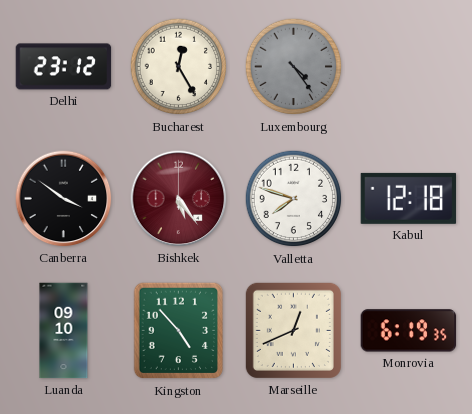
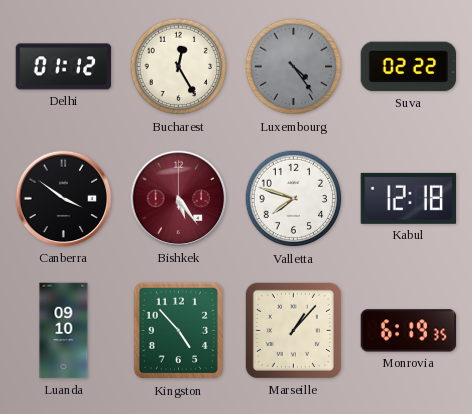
Delhi: 23:12 -> 01:12
Suva: none -> 02:22
Marseille: 12:41 -> 1:07
